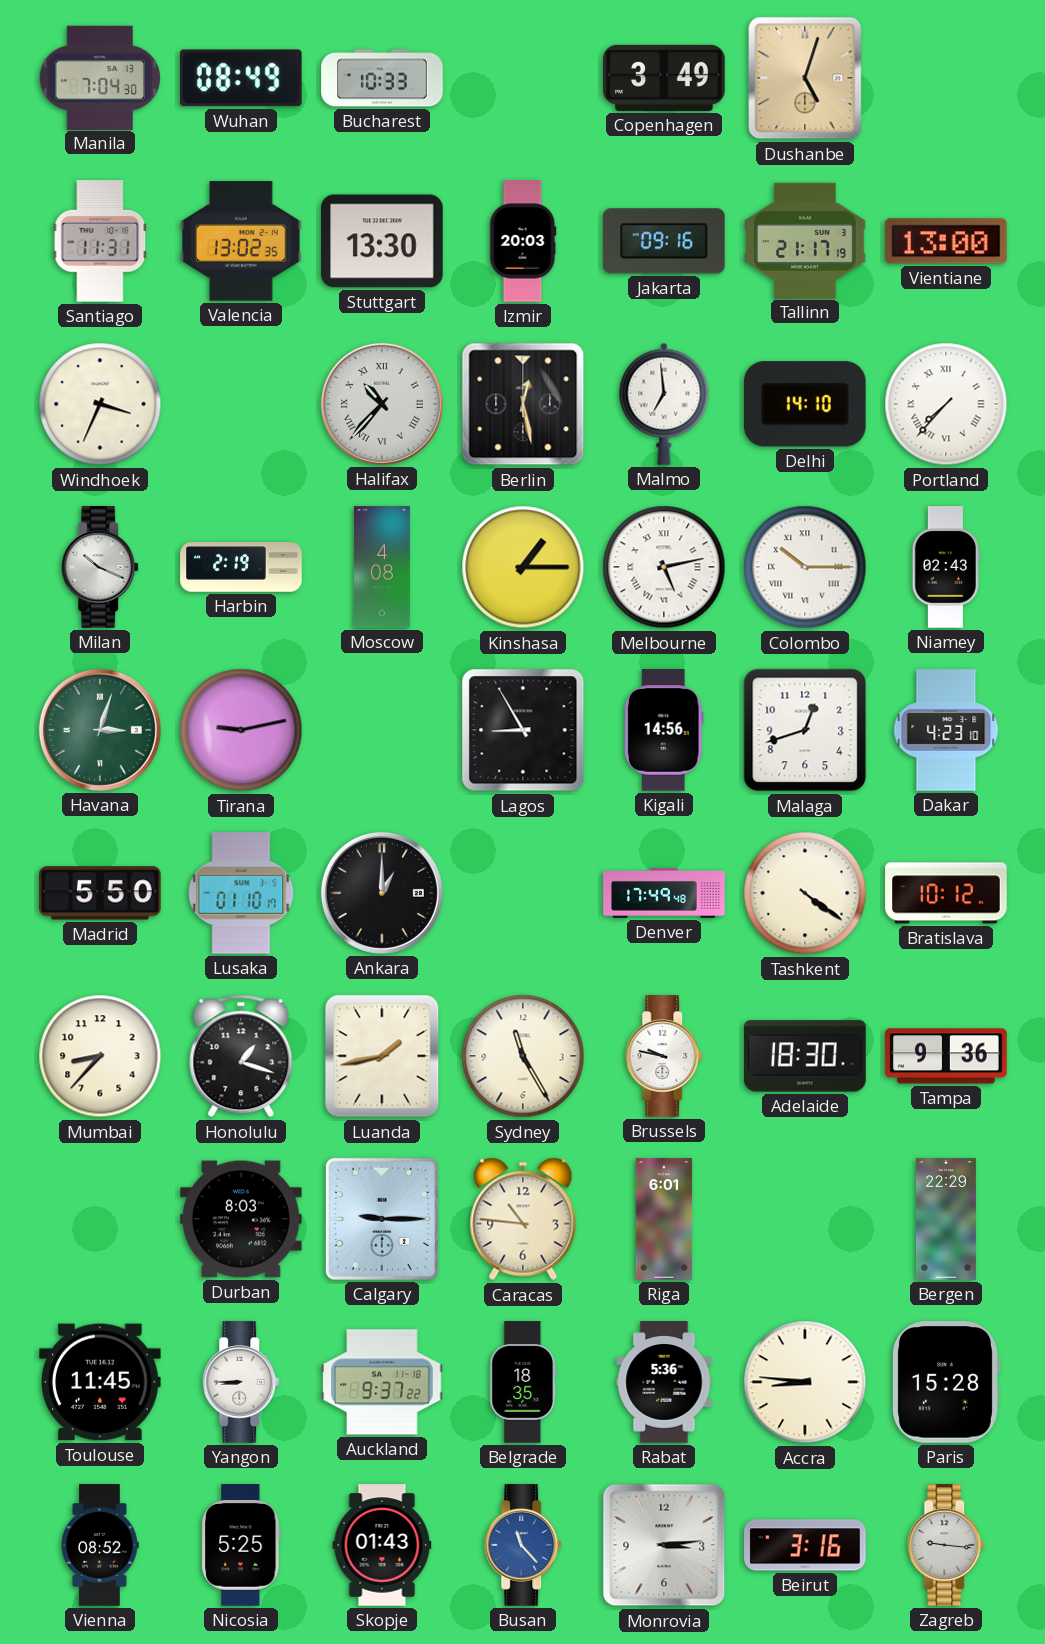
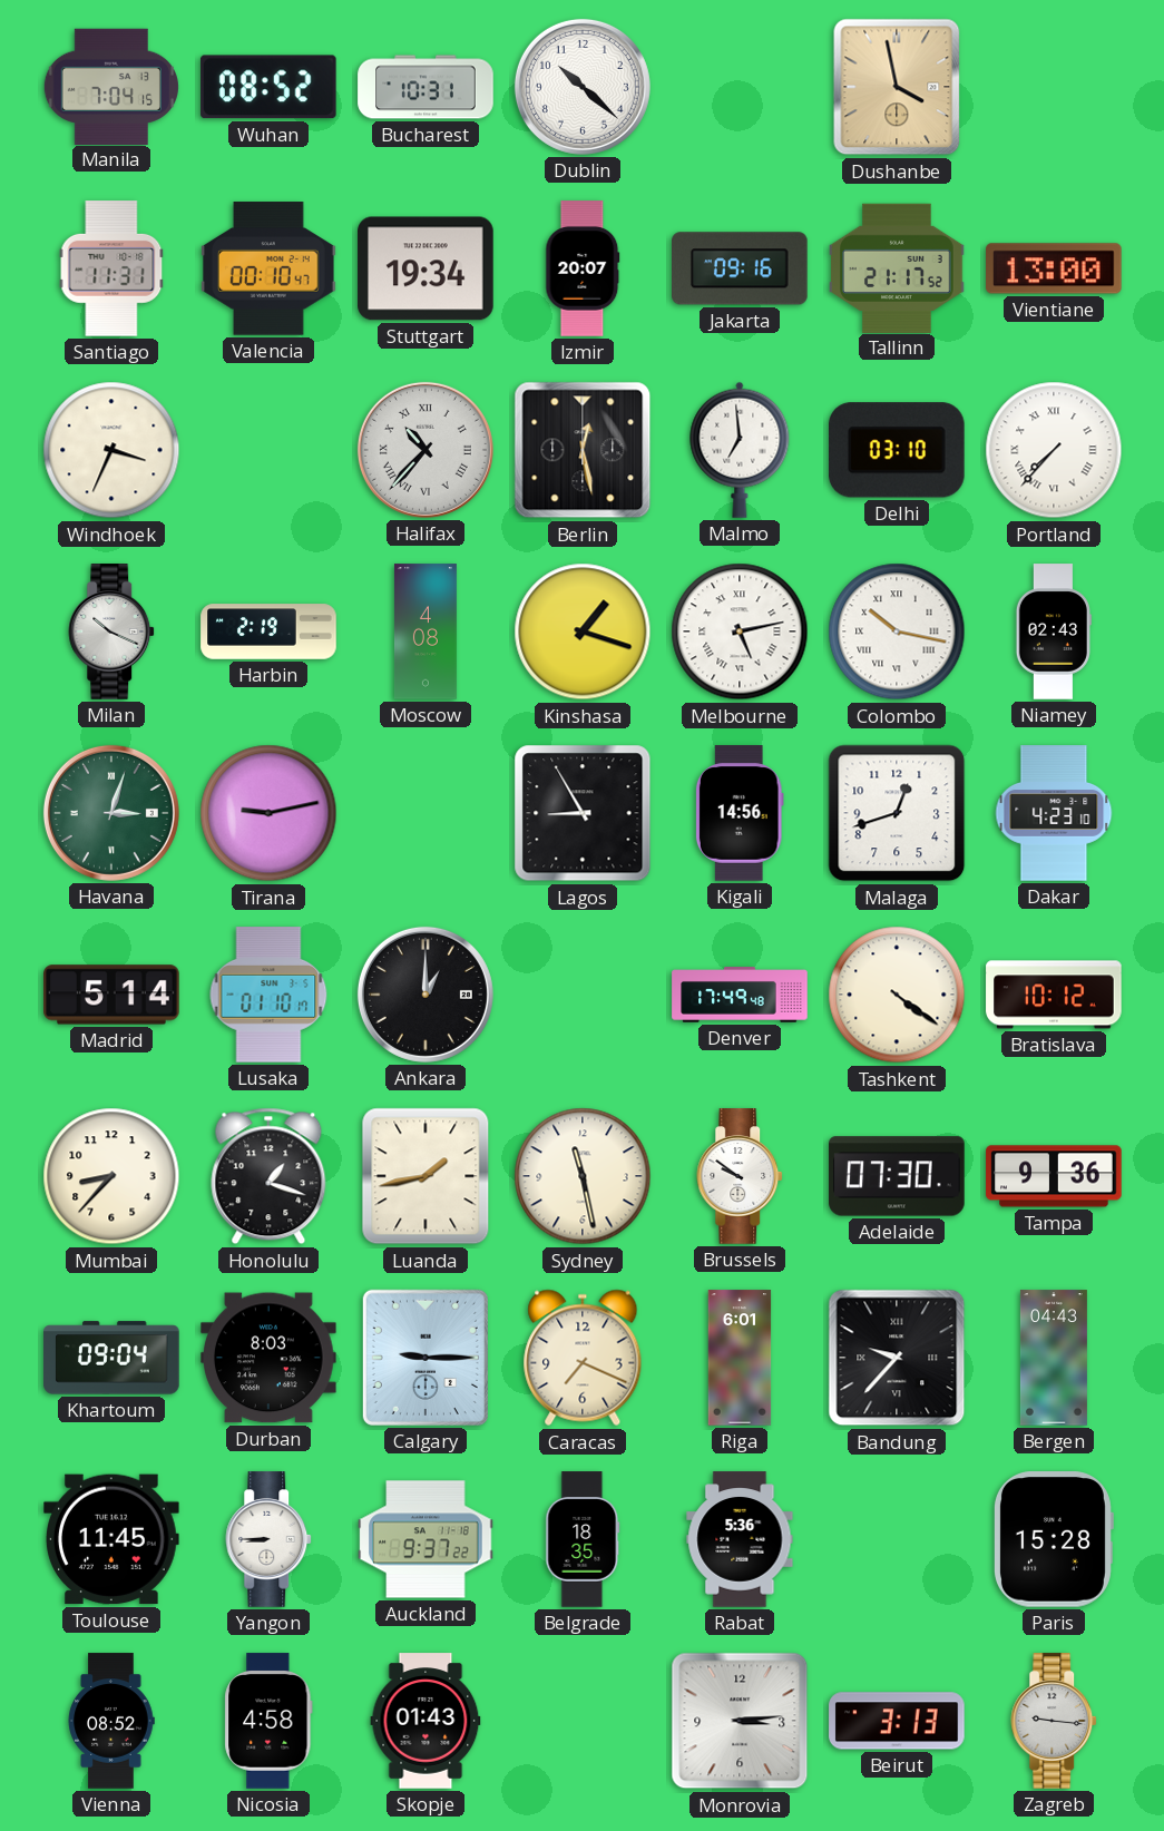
Manila: 7:04:30 -> 7:04:15
Wuhan: 08:49 -> 08:52
Bucharest: 10:33 -> 10:31
Dublin: none -> 10:22
Copenhagen: 3:49 -> none
Dushanbe: 5:03 -> 3:58
Valencia: 13:02 -> 00:10
Stuttgart: 13:30 -> 19:34
Izmir: 20:03 -> 20:07
Tallinn: 21:17:19 -> 21:17:52
Delhi: 14:10 -> 03:10
Kinshasa: 1:15 -> 1:18
Colombo: 10:15 -> 10:17
Madrid: 5:50 -> 5:14
Sydney: 11:25 -> 11:28
Brussels: 9:47 -> 9:51
Adelaide: 18:30 -> 07:30
Khartoum: none -> 09:04
Caracas: 10:46 -> 7:19
Bandung: none -> 9:37
Bergen: 22:29 -> 04:43
Accra: 8:46 -> none
Nicosia: 5:25 -> 4:58
Busan: 11:23 -> none
Beirut: 3:16 -> 3:13
